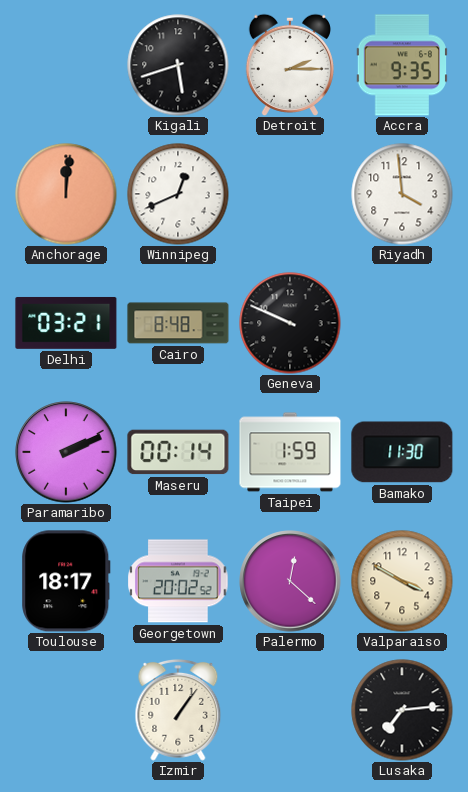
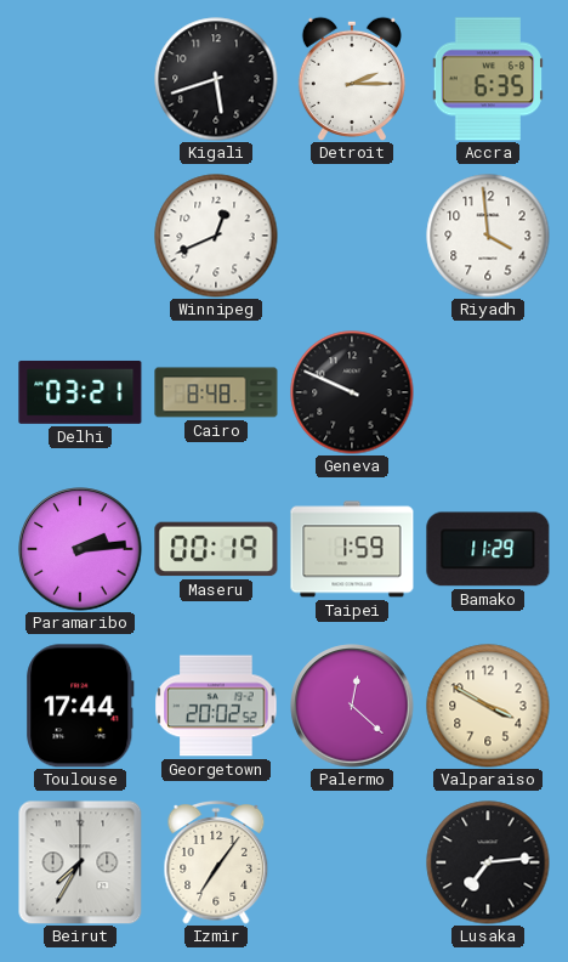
Accra: 9:35 -> 6:35
Anchorage: 12:01 -> none
Paramaribo: 2:11 -> 2:14
Maseru: 00:14 -> 00:19
Bamako: 11:30 -> 11:29
Toulouse: 18:17 -> 17:44
Beirut: none -> 7:35
Izmir: 1:06 -> 7:06
